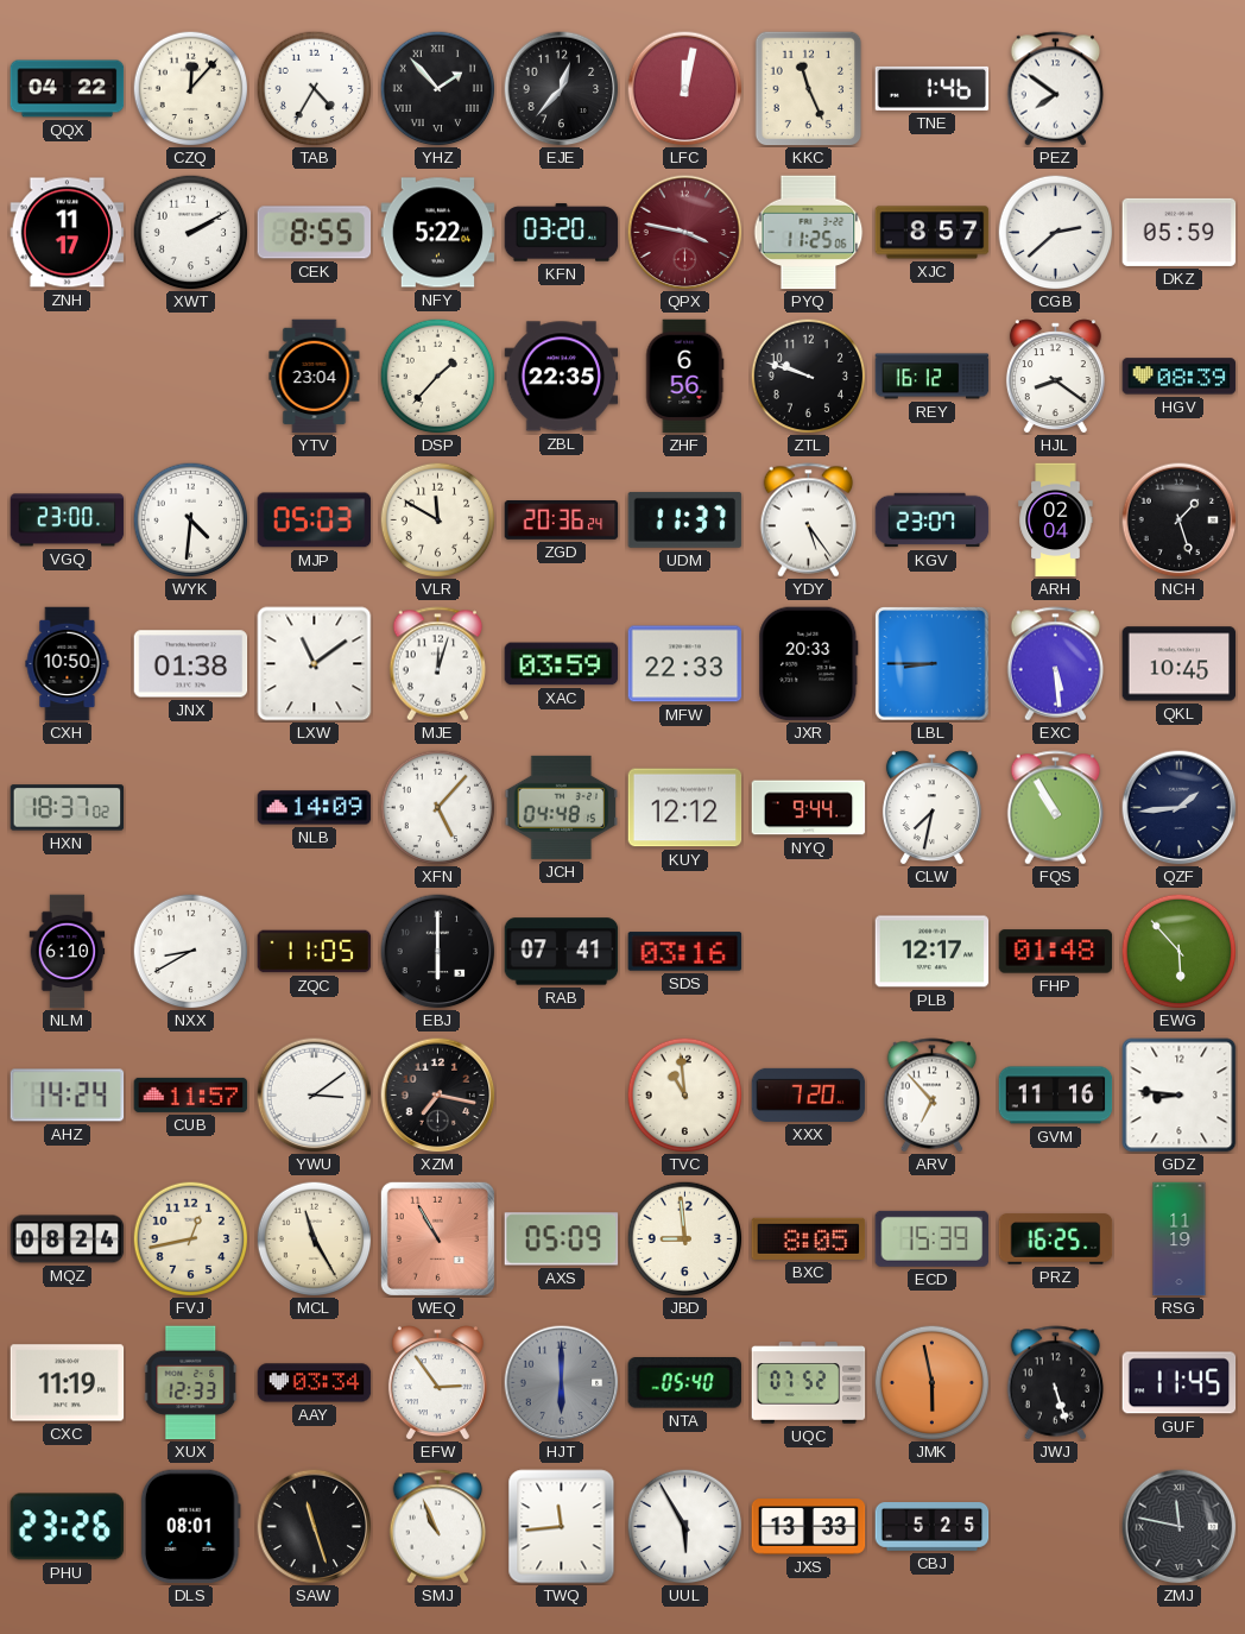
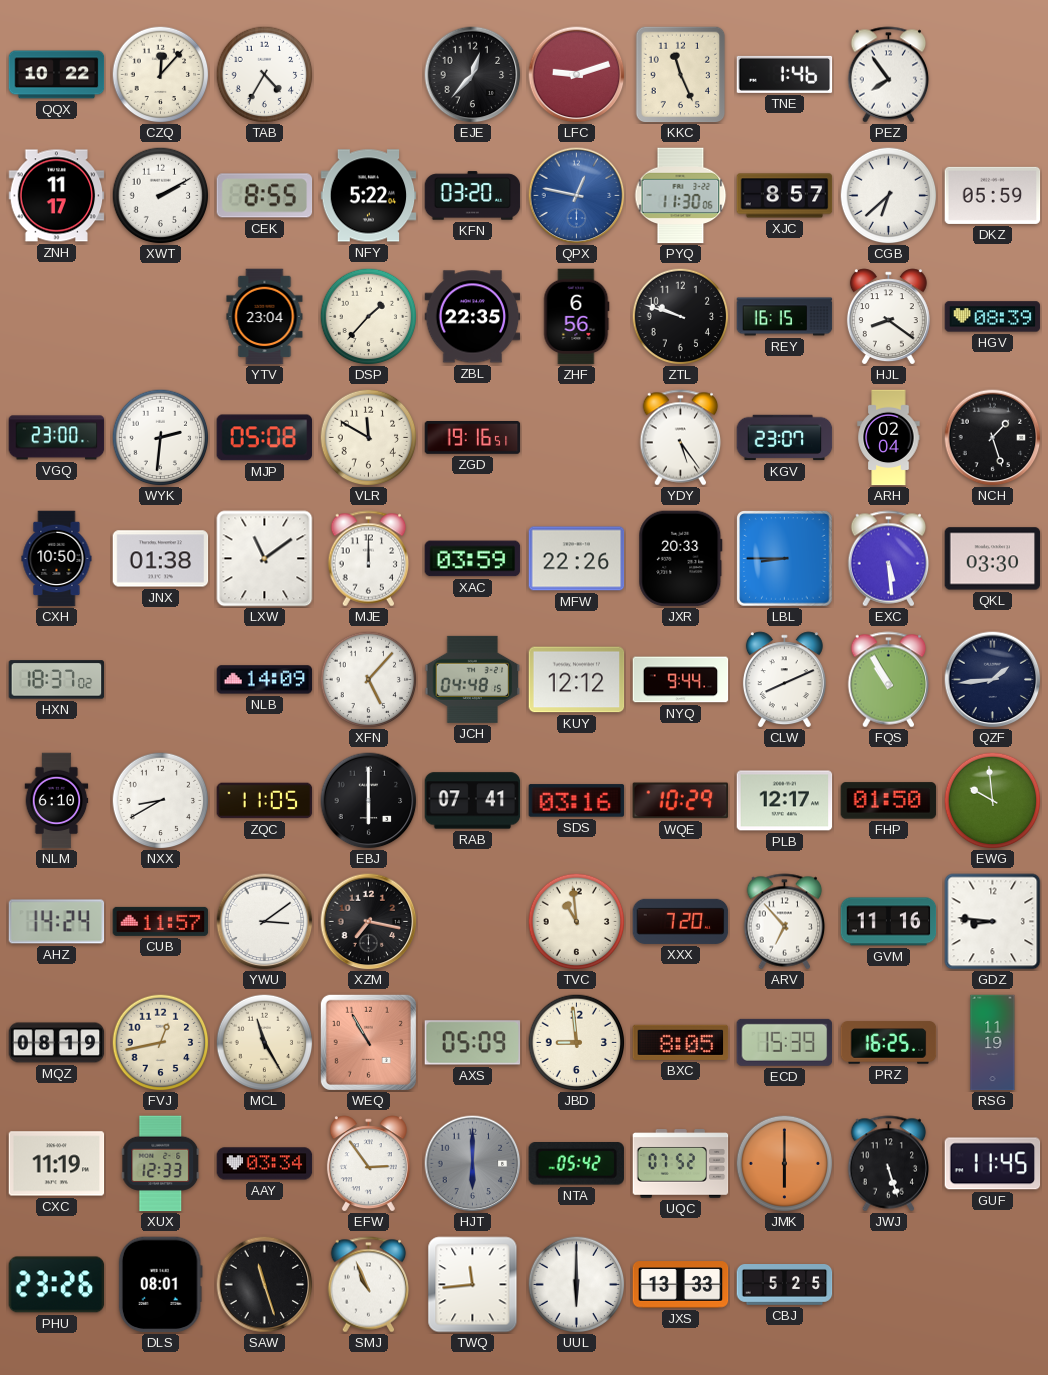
QQX: 04:22 -> 10:22
YHZ: 1:53 -> none
LFC: 12:02 -> 9:12
PEZ: 7:51 -> 7:54
QPX: 3:47 -> 12:47
QPX dial: burgundy -> blue
PYQ: 11:25 -> 11:30
CGB: 2:38 -> 6:38
REY: 16:12 -> 16:15
WYK: 4:31 -> 2:31
MJP: 05:03 -> 05:08
ZGD: 20:36 -> 19:16
UDM: 11:37 -> none
MJE: 12:03 -> 12:00
MFW: 22:33 -> 22:26
QKL: 10:45 -> 03:30
CLW: 7:32 -> 8:11
WQE: none -> 10:29
FHP: 01:48 -> 01:50
EWG: 5:53 -> 9:59
MQZ: 08:24 -> 08:19
NTA: 05:40 -> 05:42
JMK: 5:58 -> 6:00
UUL: 5:55 -> 6:00
ZMJ: 11:47 -> none
